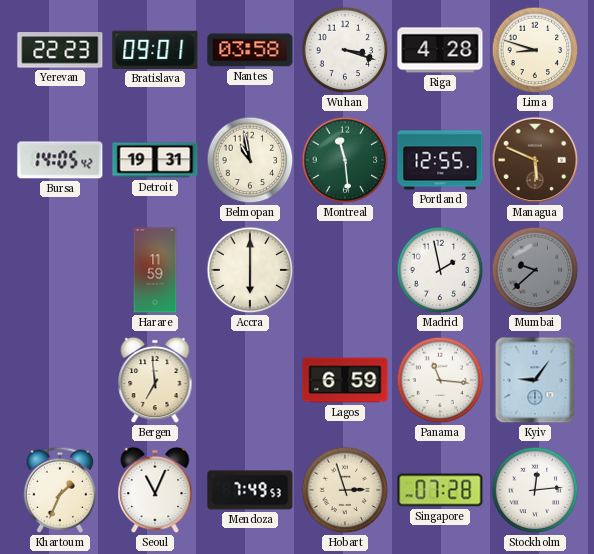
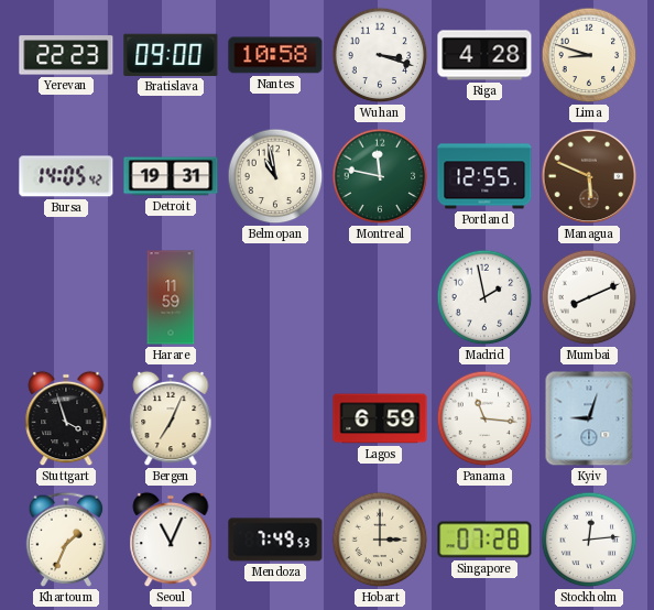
Bratislava: 09:01 -> 09:00
Nantes: 03:58 -> 10:58
Montreal: 11:29 -> 11:47
Accra: 6:00 -> none
Mumbai: 9:38 -> 8:11
Mumbai dial: grey -> white
Stuttgart: none -> 3:57
Bergen: 6:59 -> 7:04
Kyiv: 9:06 -> 9:03
Hobart: 2:57 -> 3:00
